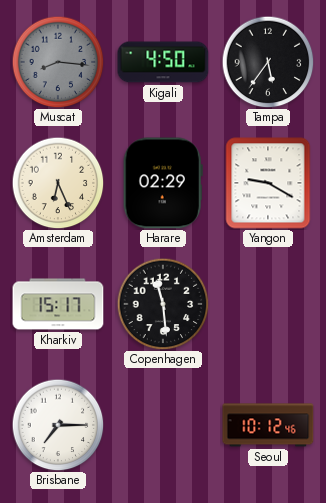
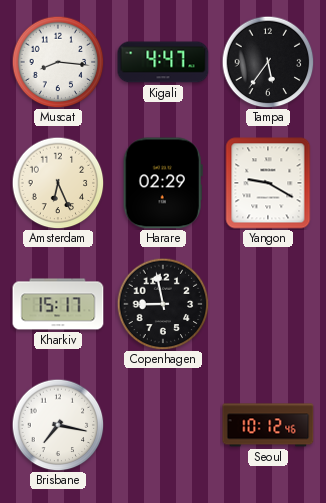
Muscat dial: grey -> white
Kigali: 4:50 -> 4:47
Copenhagen: 11:29 -> 8:58
Brisbane: 7:15 -> 7:17
